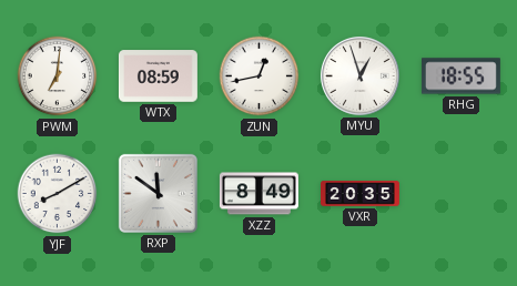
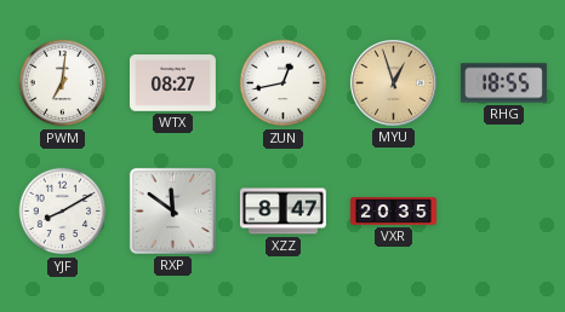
WTX: 08:59 -> 08:27
MYU dial: white -> champagne
XZZ: 8:49 -> 8:47
